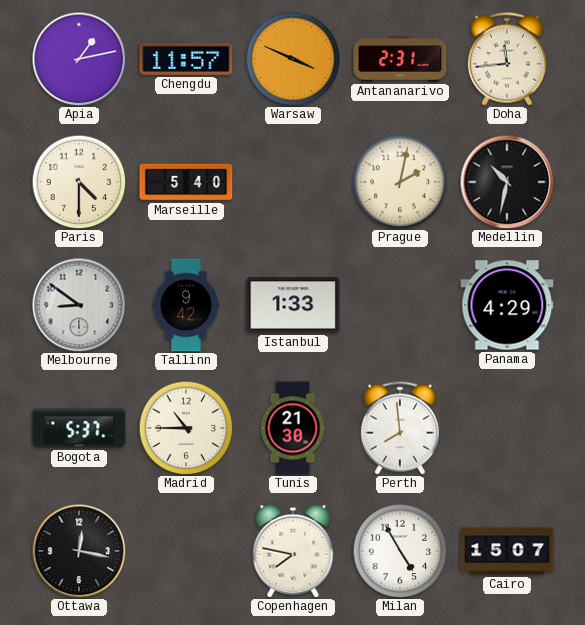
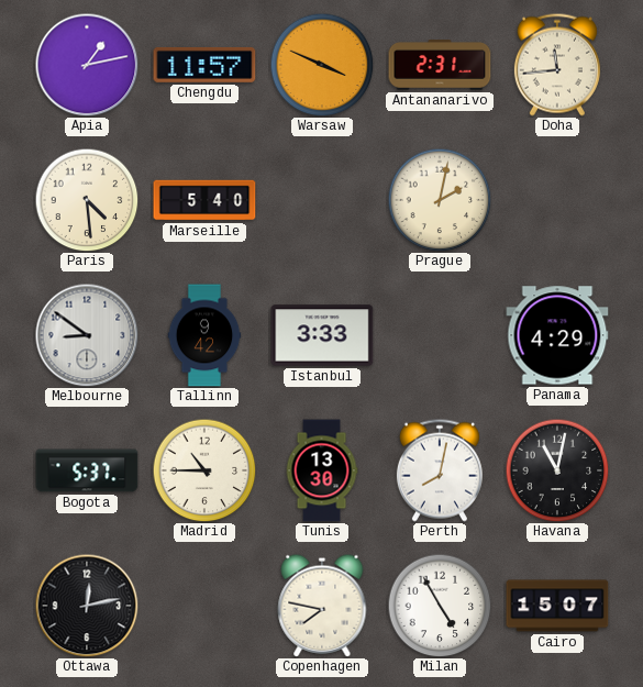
Paris: 4:30 -> 4:29
Medellin: 10:32 -> none
Istanbul: 1:33 -> 3:33
Tunis: 21:30 -> 13:30
Perth: 7:59 -> 8:02
Havana: none -> 11:02
Ottawa: 12:17 -> 12:13
